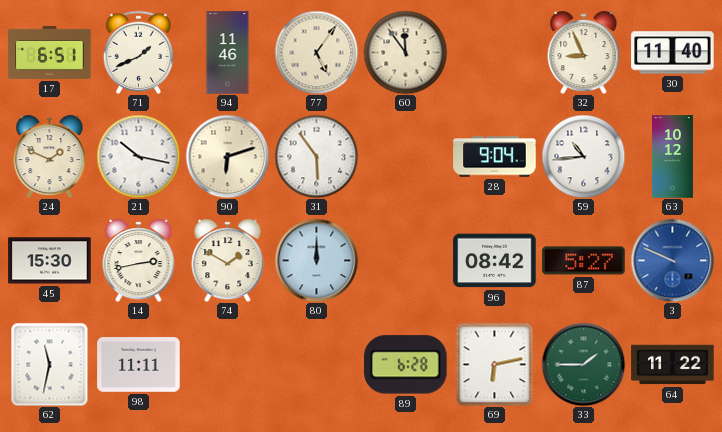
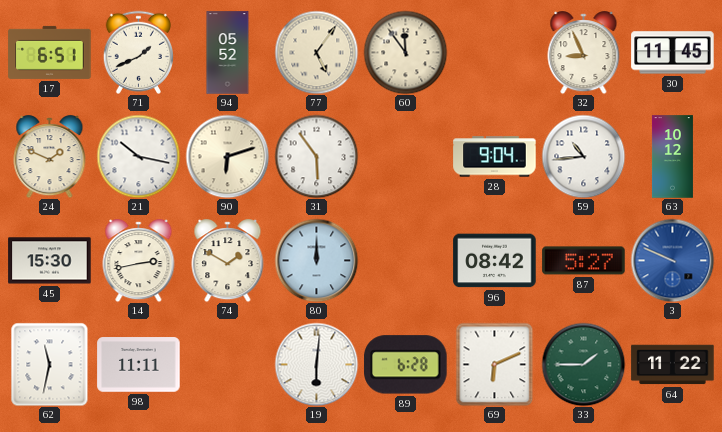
94: 11:46 -> 05:52
30: 11:40 -> 11:45
19: none -> 6:01
69: 6:13 -> 6:11
